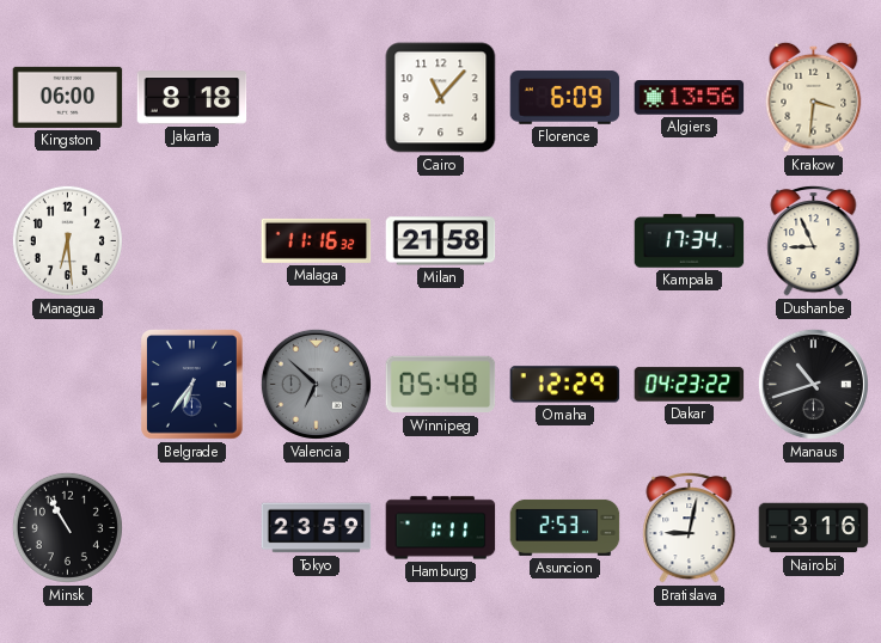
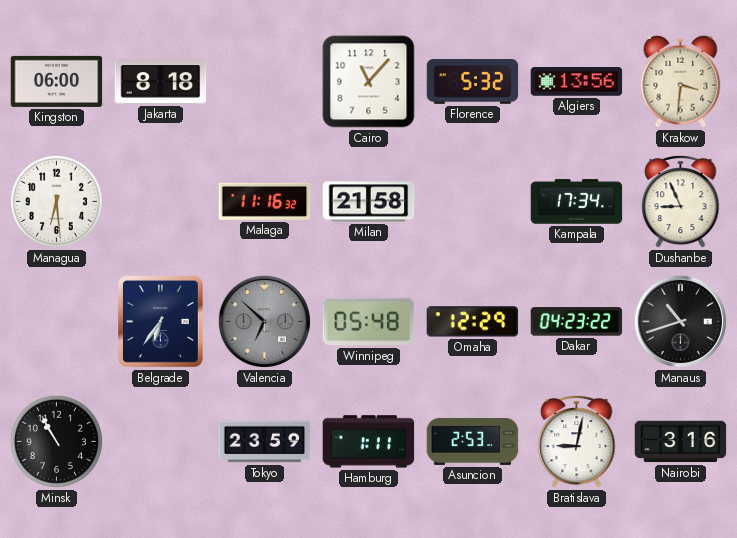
Florence: 6:09 -> 5:32
